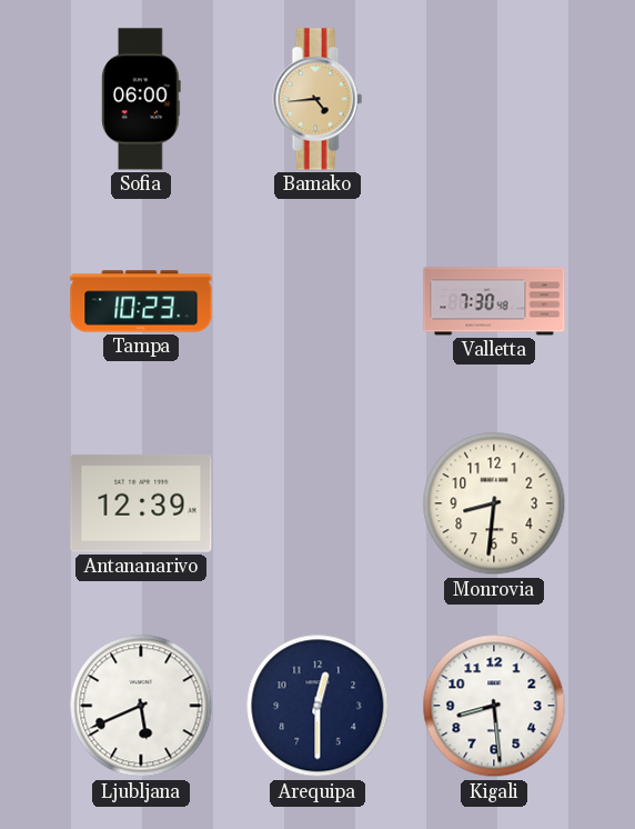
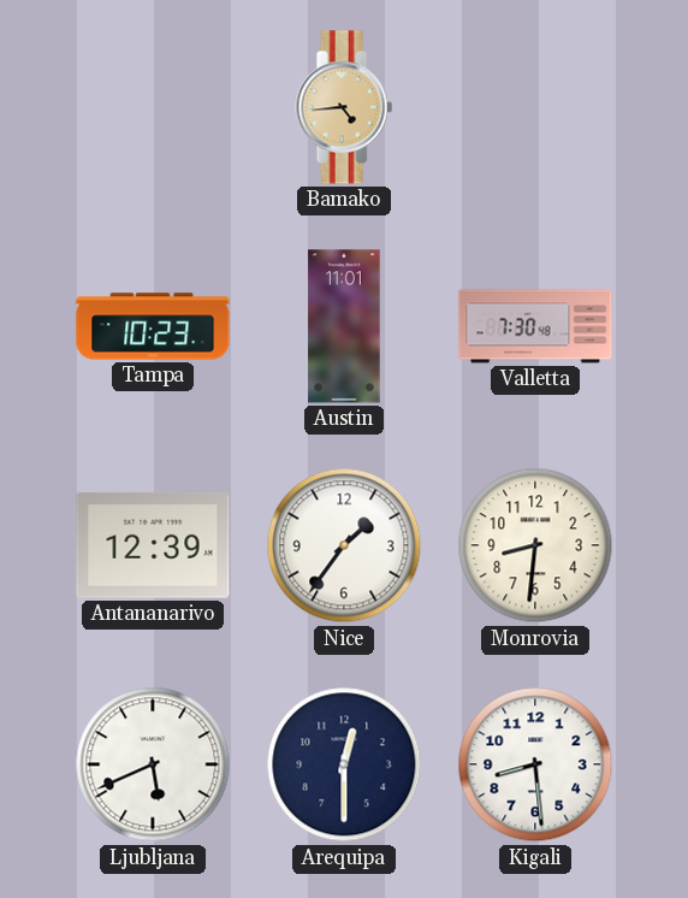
Sofia: 06:00 -> none
Austin: none -> 11:01
Nice: none -> 1:36
